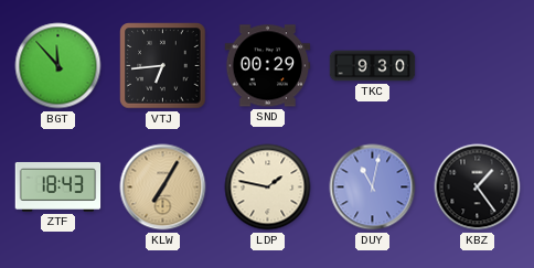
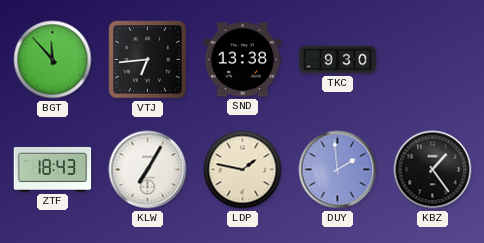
SND: 00:29 -> 13:38
KLW dial: champagne -> white
DUY: 11:02 -> 1:59
